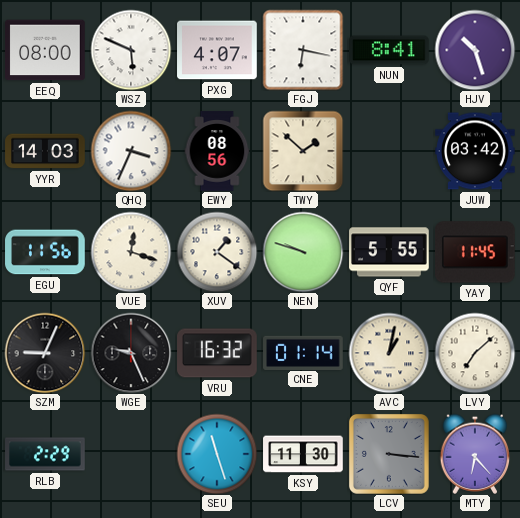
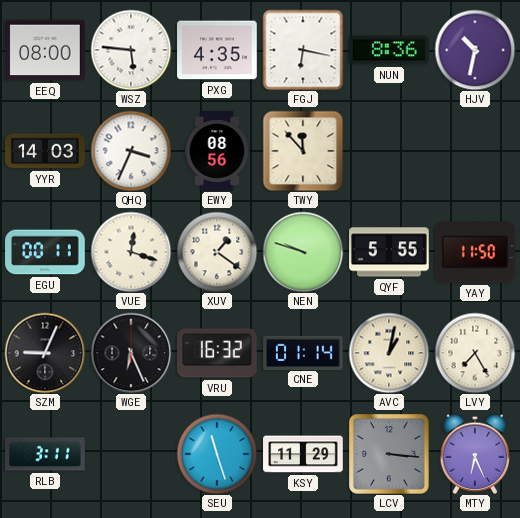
WSZ: 5:49 -> 5:46
PXG: 4:07 -> 4:35
NUN: 8:41 -> 8:36
HJV: 10:27 -> 10:32
TWY: 1:52 -> 11:53
JUW: 03:42 -> none
EGU: 11:56 -> 00:11
YAY: 11:45 -> 11:50
WGE: 9:26 -> 6:26
LVY: 7:08 -> 7:25
RLB: 2:29 -> 3:11
KSY: 11:30 -> 11:29
MTY: 6:23 -> 6:26
